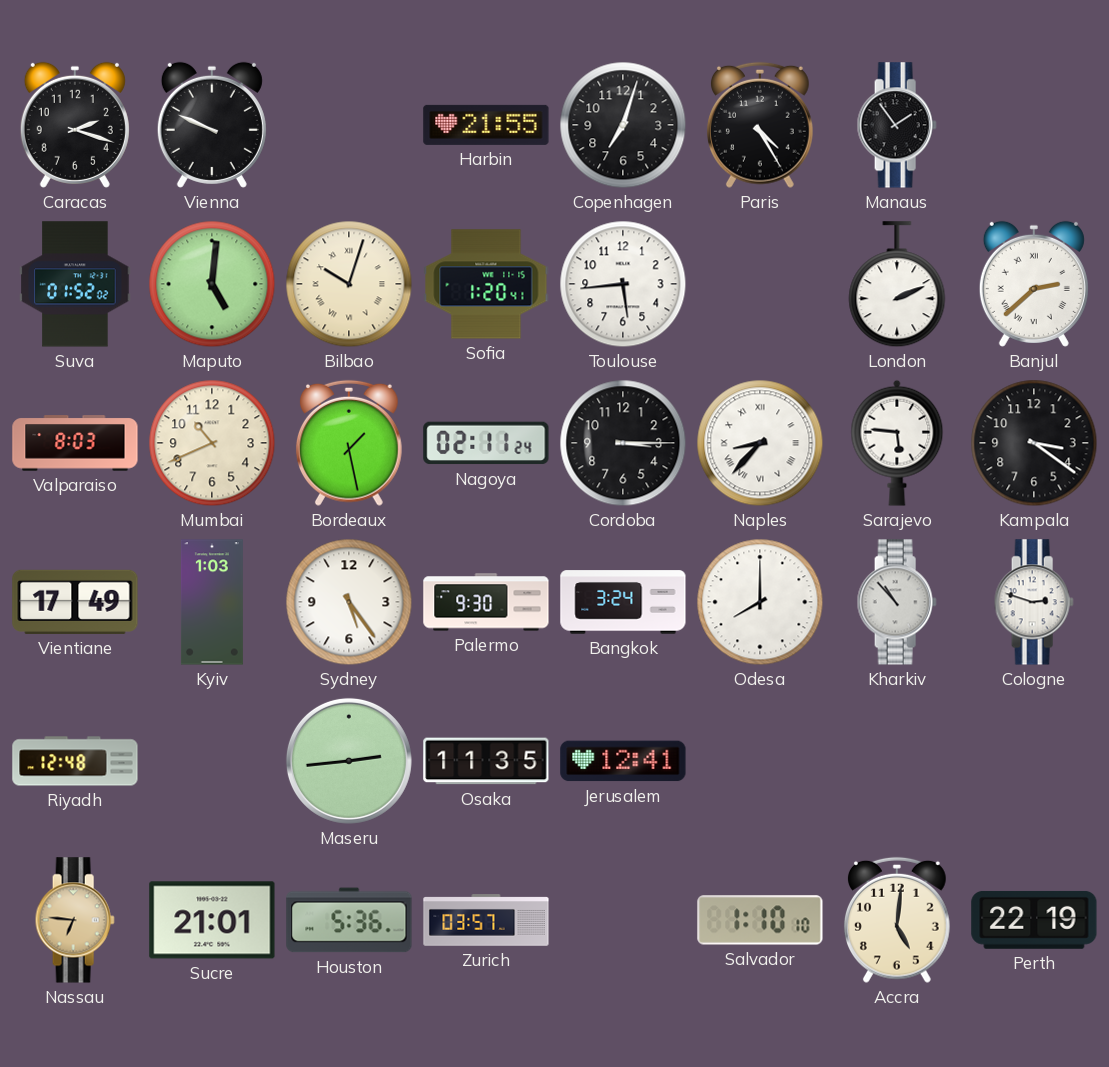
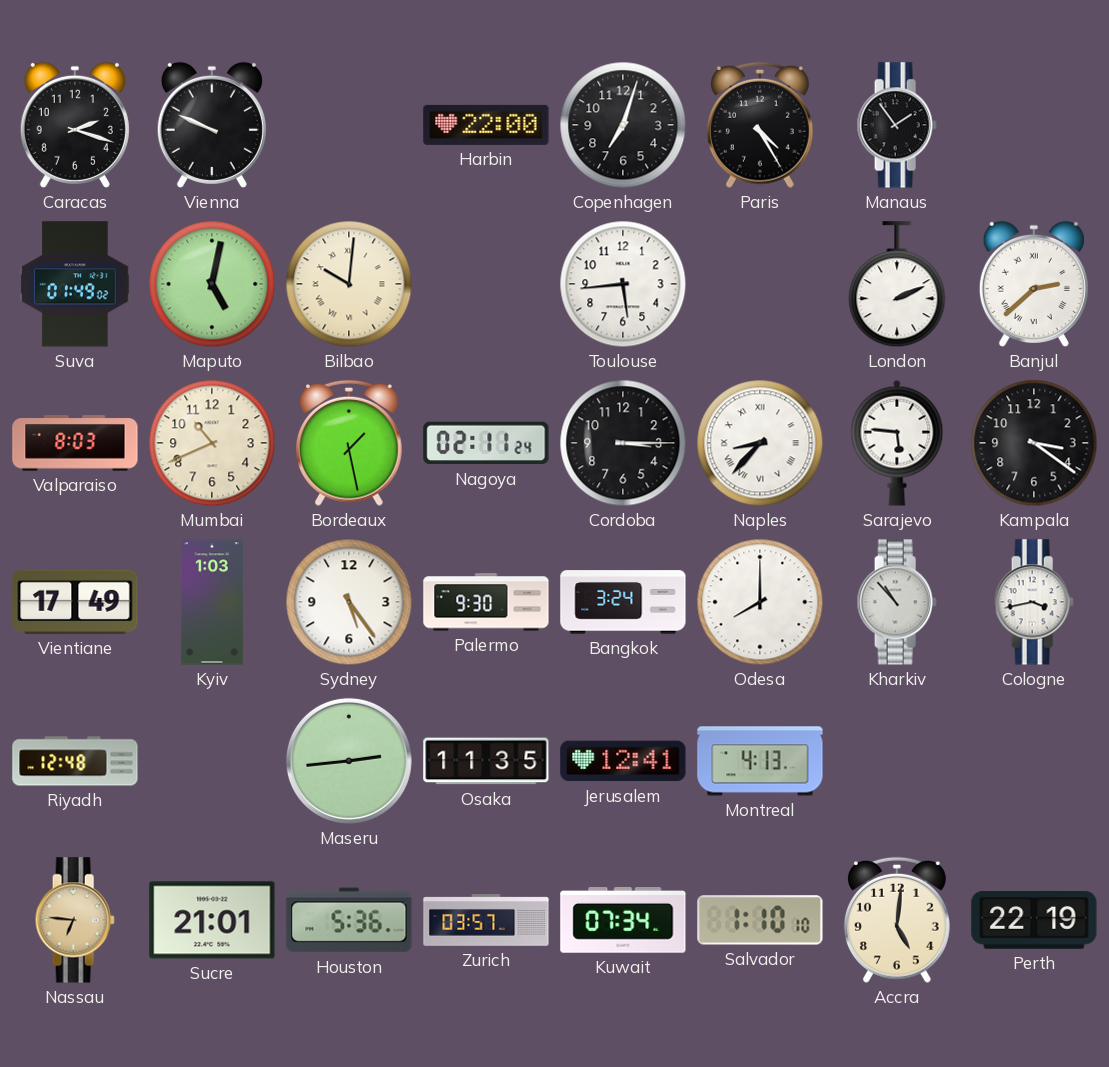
Harbin: 21:55 -> 22:00
Suva: 01:52 -> 01:49
Maputo: 5:01 -> 5:02
Bilbao: 10:03 -> 10:01
Sofia: 1:20 -> none
Cologne: 2:48 -> 3:43
Montreal: none -> 4:13
Kuwait: none -> 07:34
